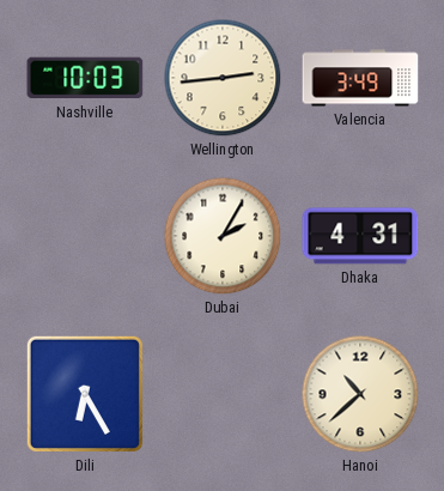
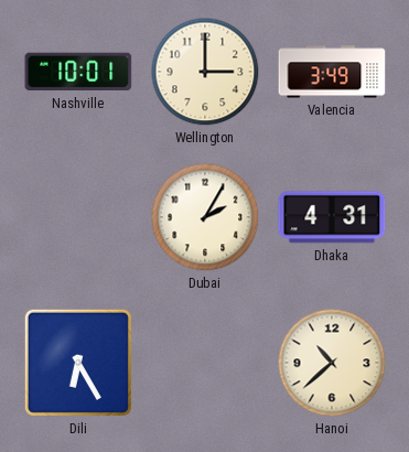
Nashville: 10:03 -> 10:01
Wellington: 2:44 -> 3:00
